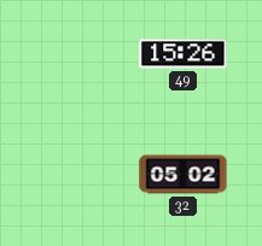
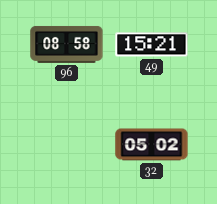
96: none -> 08:58
49: 15:26 -> 15:21
